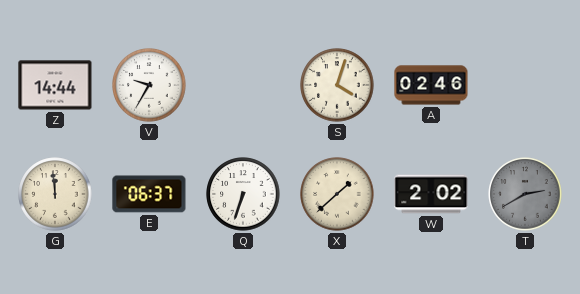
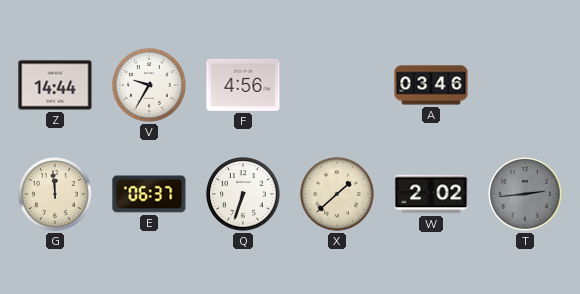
F: none -> 4:56
S: 4:03 -> none
A: 02:46 -> 03:46
T: 2:40 -> 2:44
